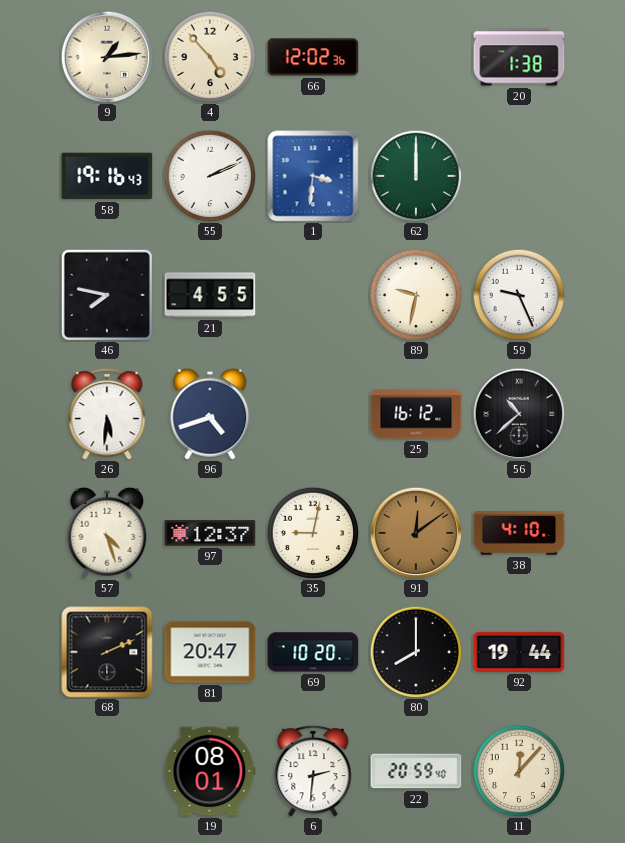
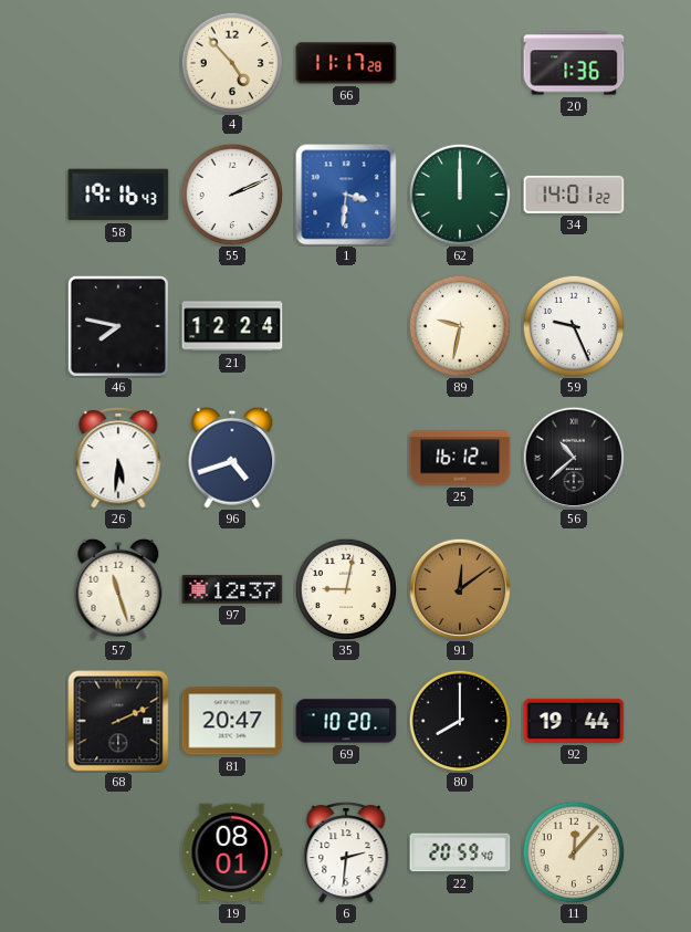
9: 1:14 -> none
66: 12:02 -> 11:17
20: 1:38 -> 1:36
34: none -> 14:01
21: 4:55 -> 12:24
57: 4:27 -> 11:27
38: 4:10 -> none
